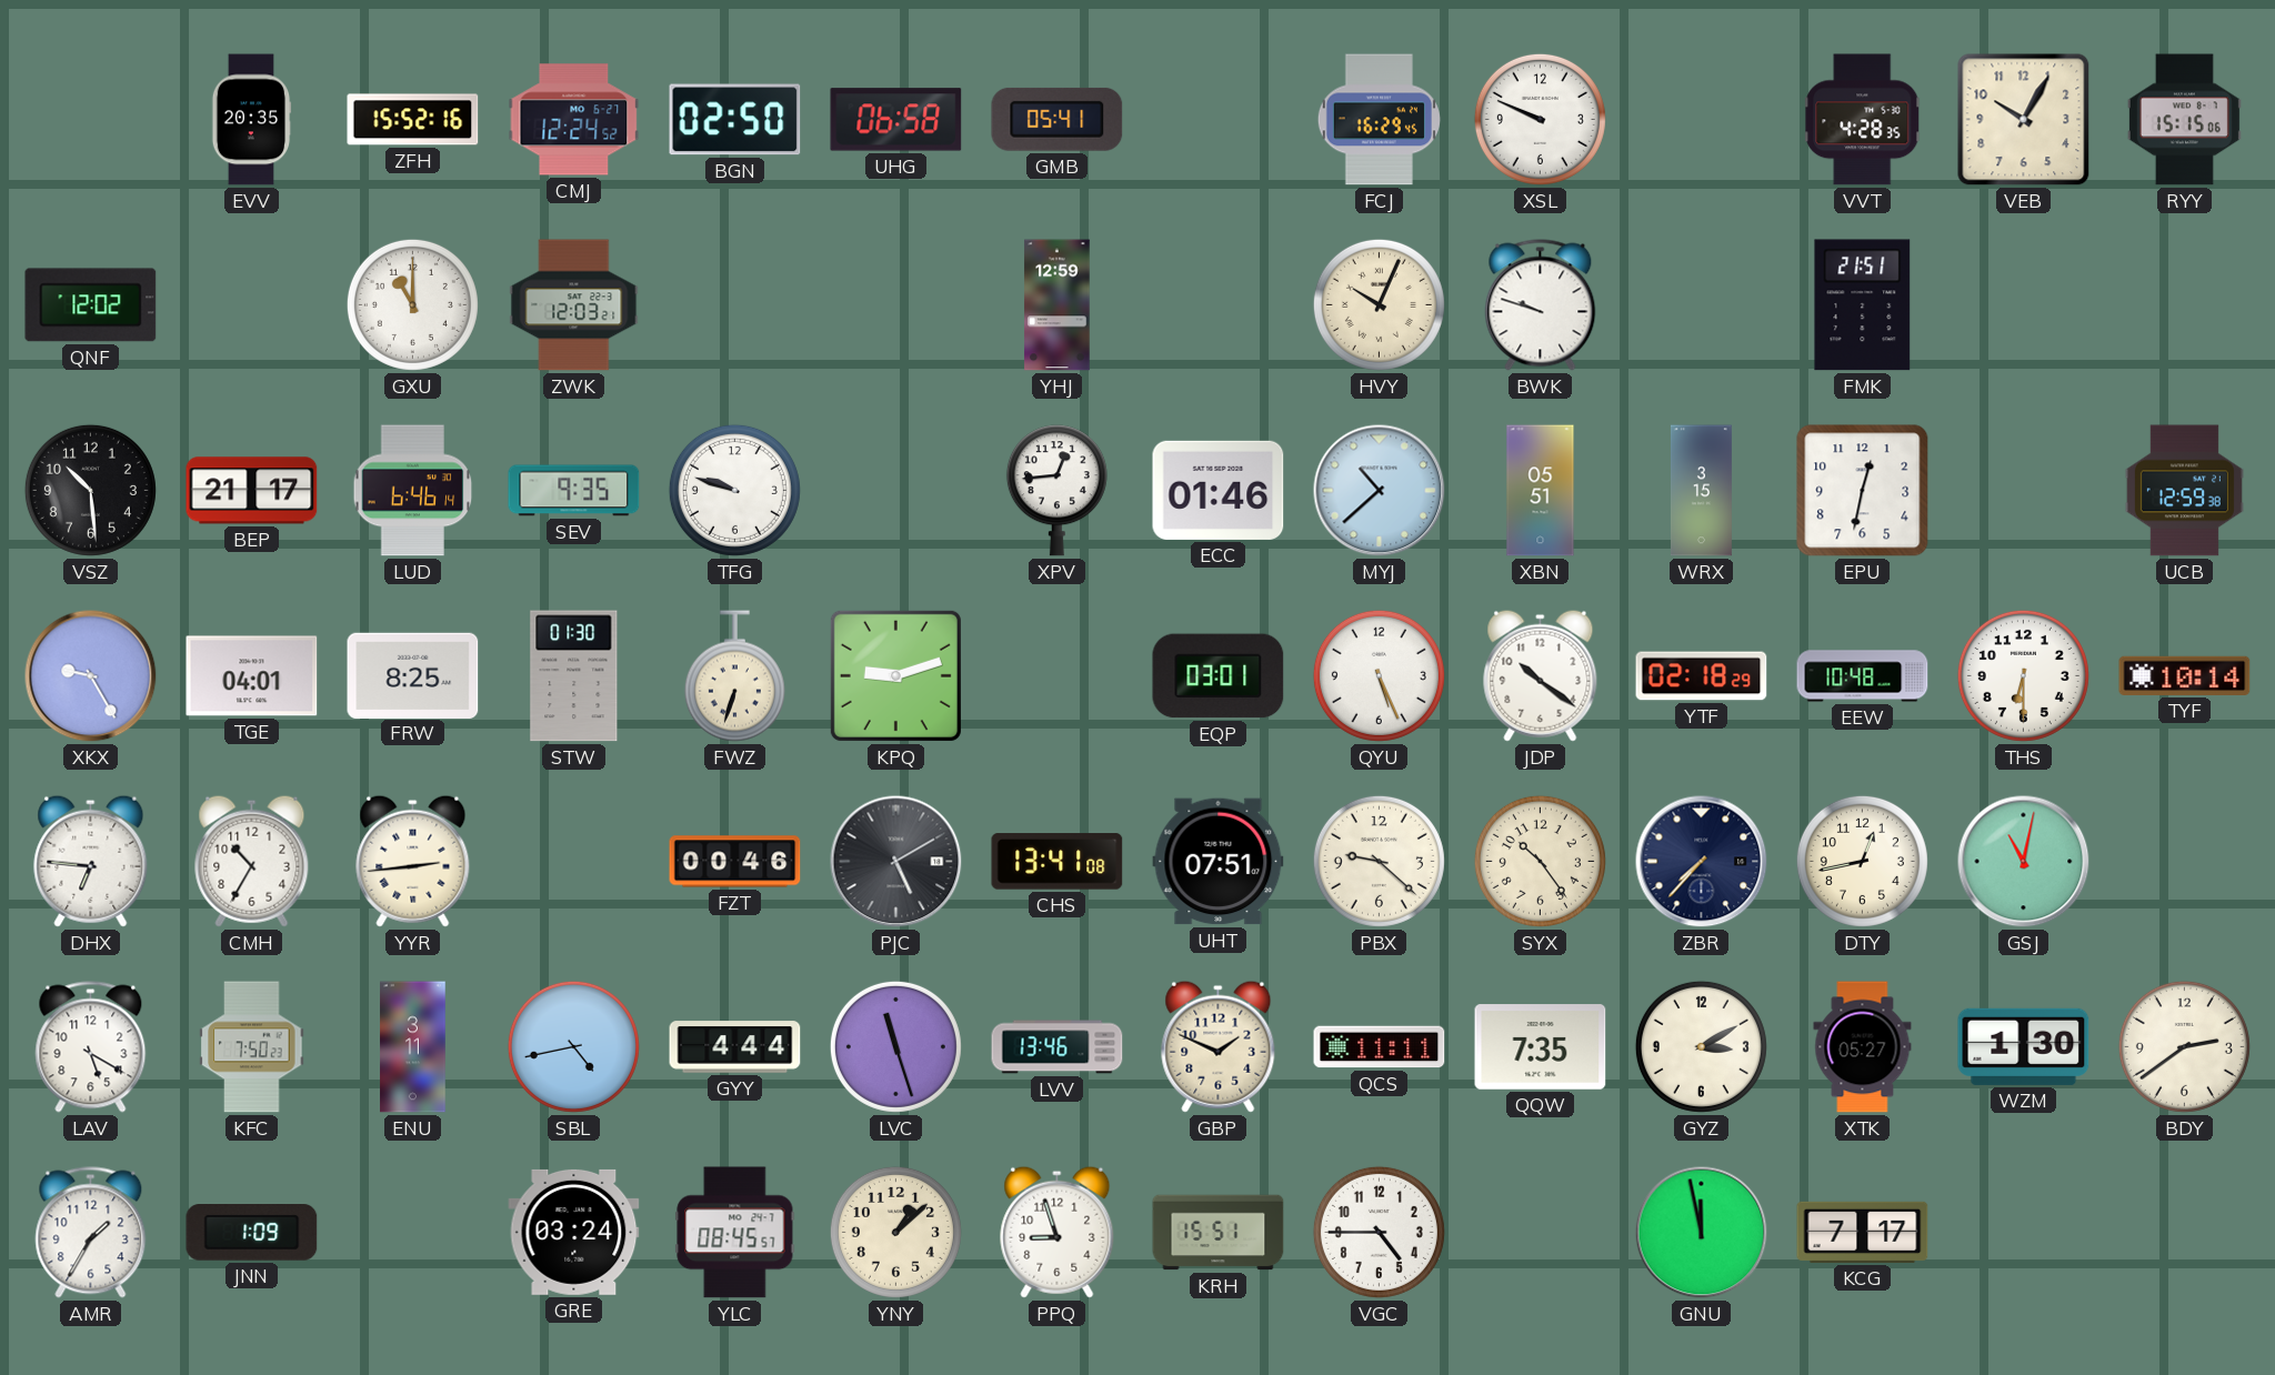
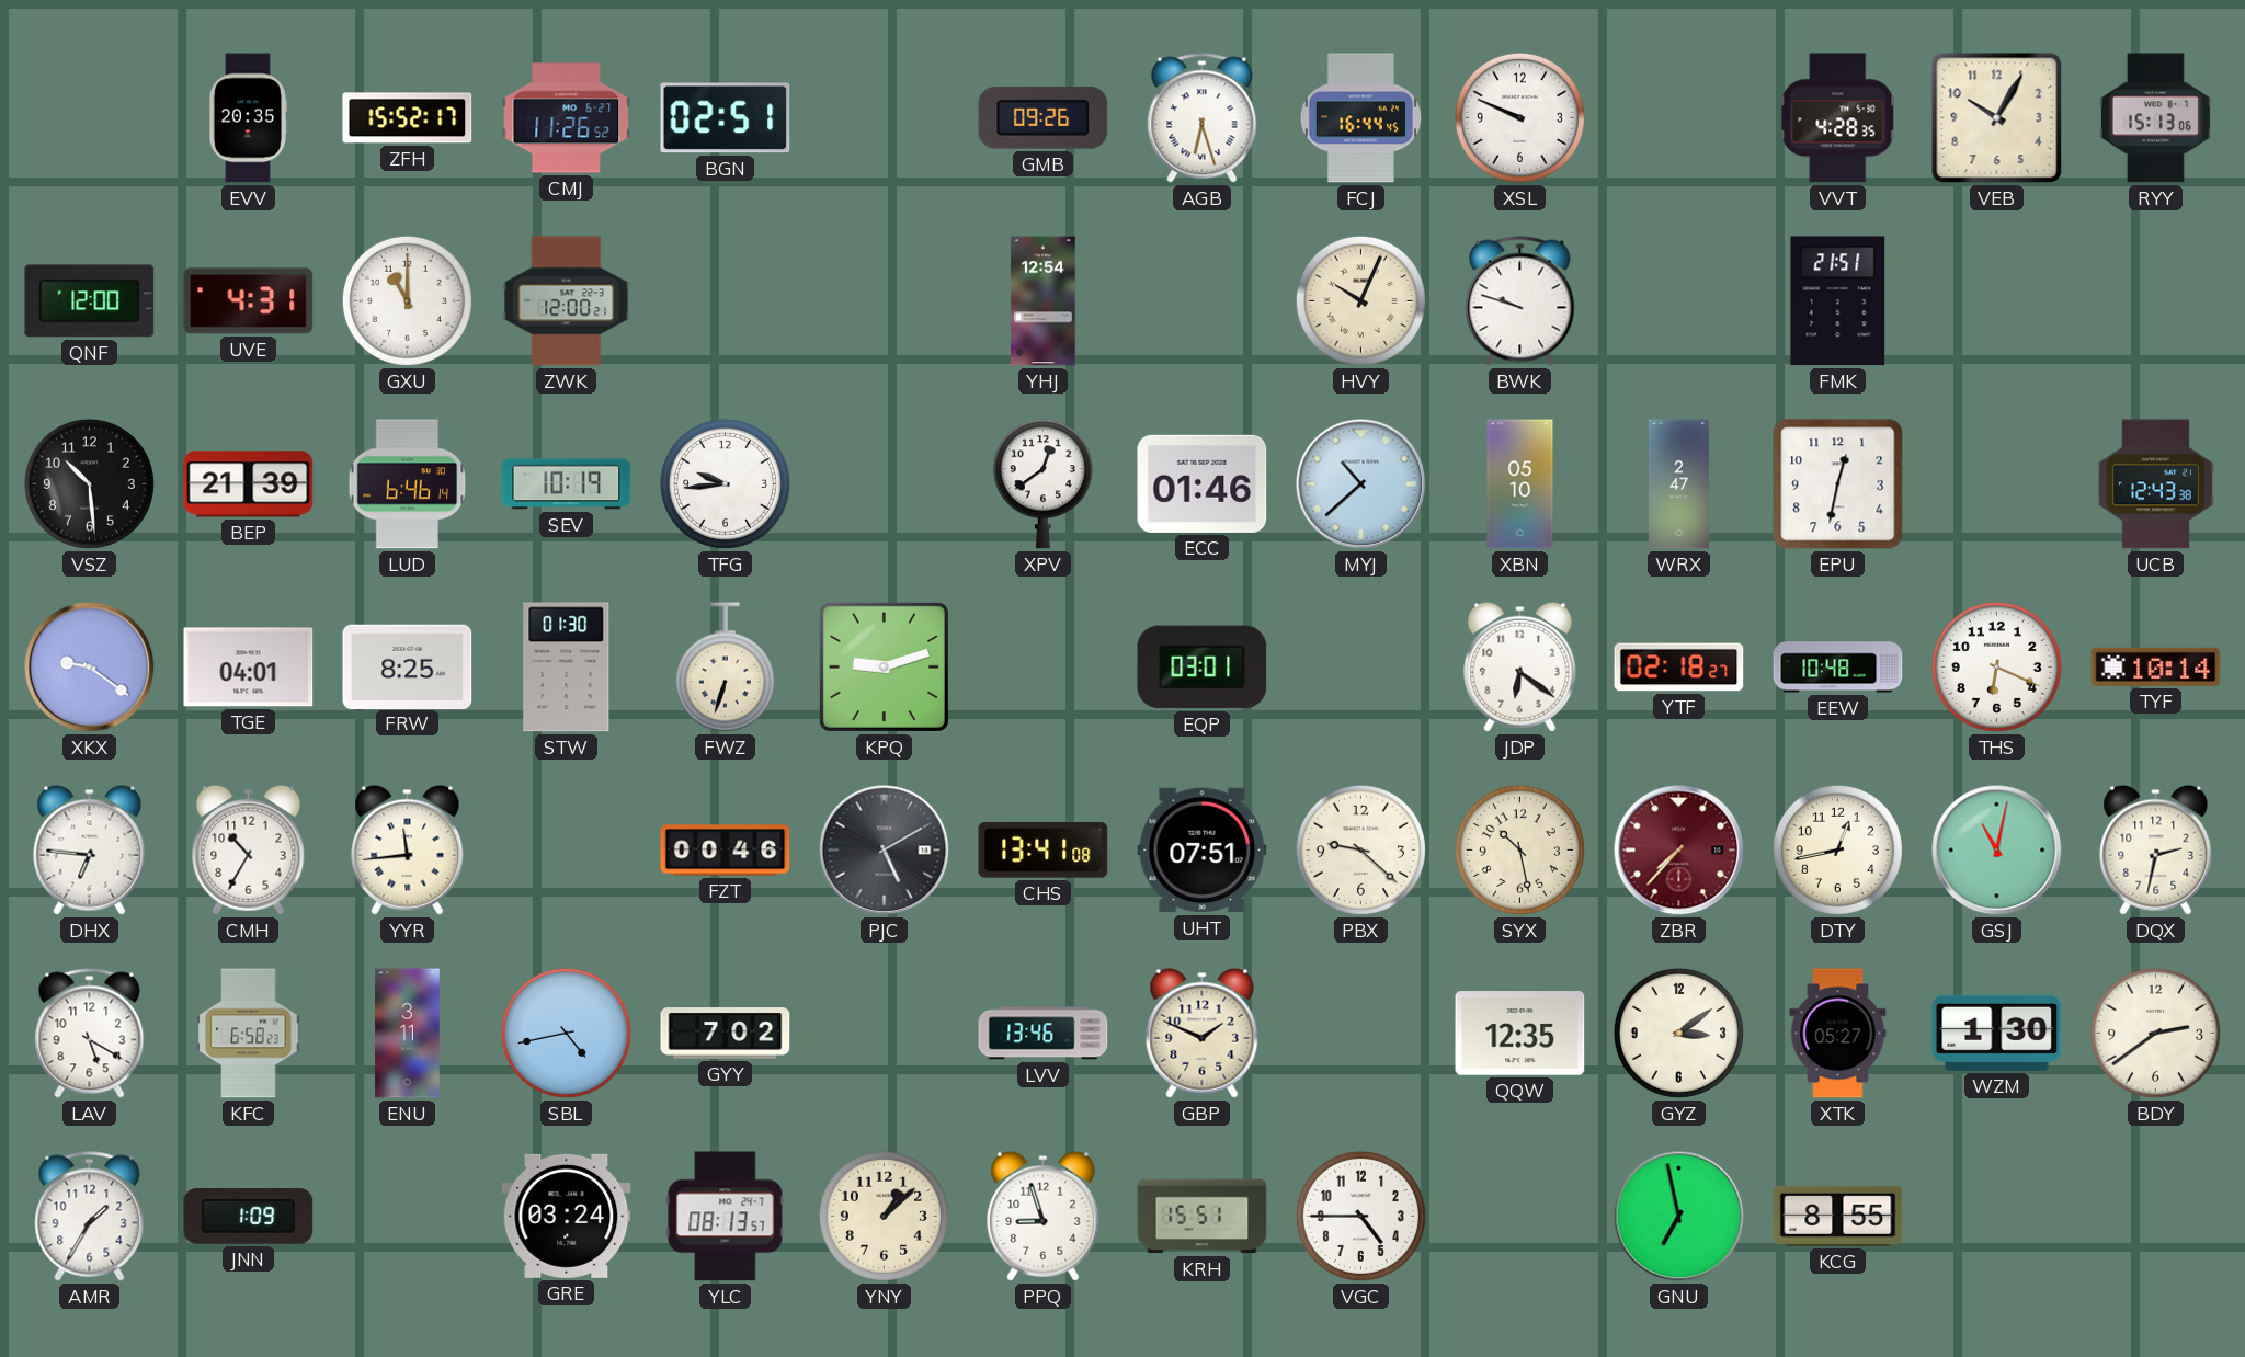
ZFH: 15:52:16 -> 15:52:17
CMJ: 12:24 -> 11:26
BGN: 02:50 -> 02:51
UHG: 06:58 -> none
GMB: 05:41 -> 09:26
AGB: none -> 6:27
FCJ: 16:29 -> 16:44
RYY: 15:15 -> 15:13
QNF: 12:02 -> 12:00
UVE: none -> 4:31
ZWK: 12:03 -> 12:00
YHJ: 12:59 -> 12:54
BEP: 21:17 -> 21:39
SEV: 9:35 -> 10:19
TFG: 9:48 -> 9:44
XPV: 12:44 -> 12:39
XBN: 05:51 -> 05:10
WRX: 3:15 -> 2:47
UCB: 12:59 -> 12:43
XKX: 9:25 -> 9:21
QYU: 5:26 -> none
JDP: 10:21 -> 6:21
YTF: 02:18:29 -> 02:18:27
THS: 6:30 -> 6:19
YYR: 2:44 -> 11:44
SYX: 10:24 -> 10:28
ZBR dial: navy -> burgundy
DQX: none -> 2:32
KFC: 7:50 -> 6:58
GYY: 4:44 -> 7:02
LVC: 11:27 -> none
QCS: 11:11 -> none
QQW: 7:35 -> 12:35
GYZ: 3:10 -> 3:09
YLC: 08:45 -> 08:13
GNU: 11:58 -> 6:58
KCG: 7:17 -> 8:55
